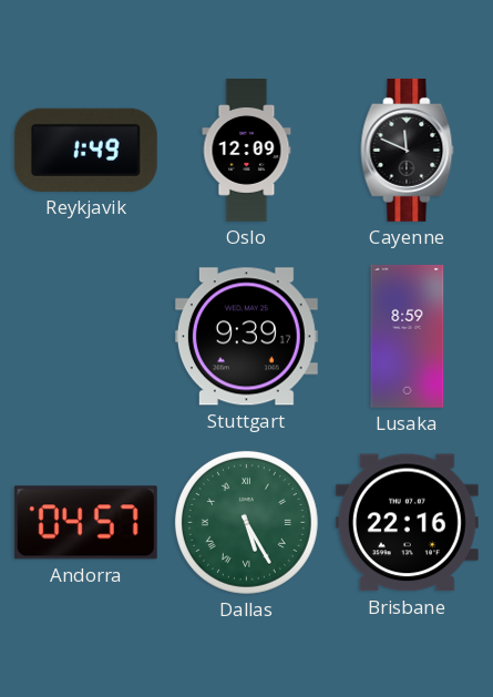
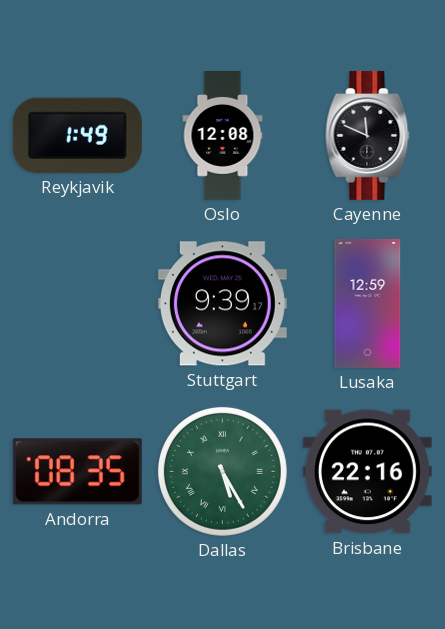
Oslo: 12:09 -> 12:08
Lusaka: 8:59 -> 12:59
Andorra: 04:57 -> 08:35
